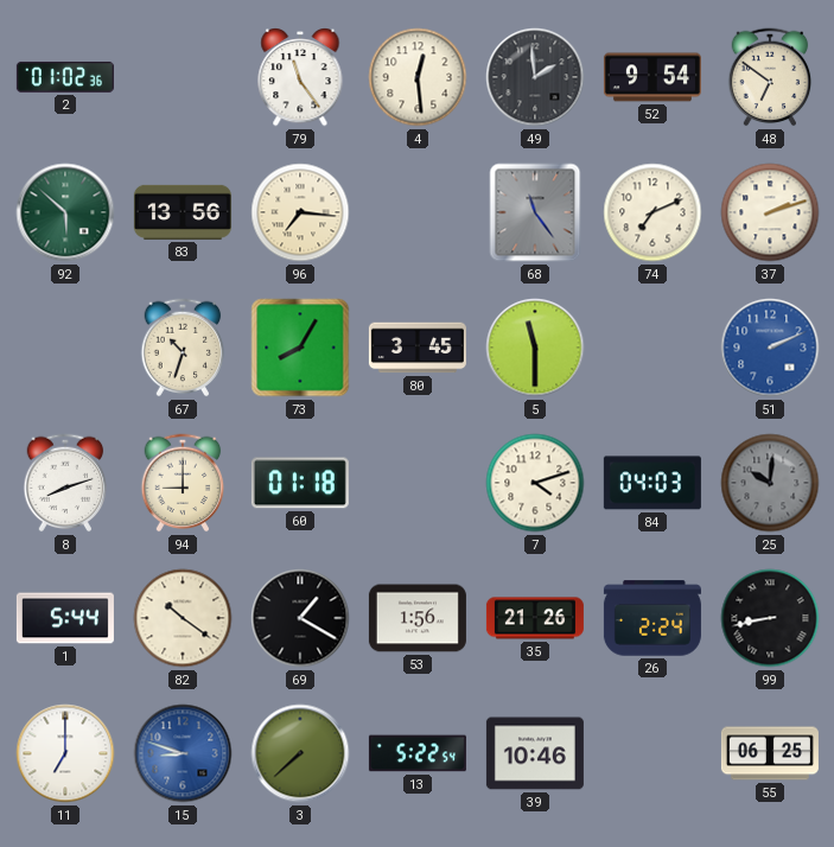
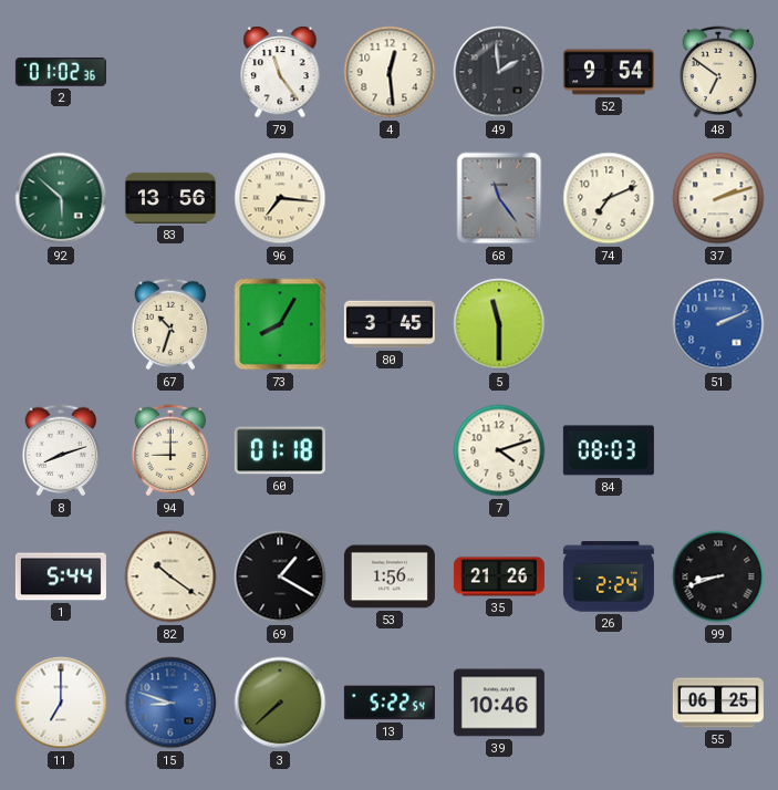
84: 04:03 -> 08:03
25: 10:01 -> none
99: 8:43 -> 8:42
